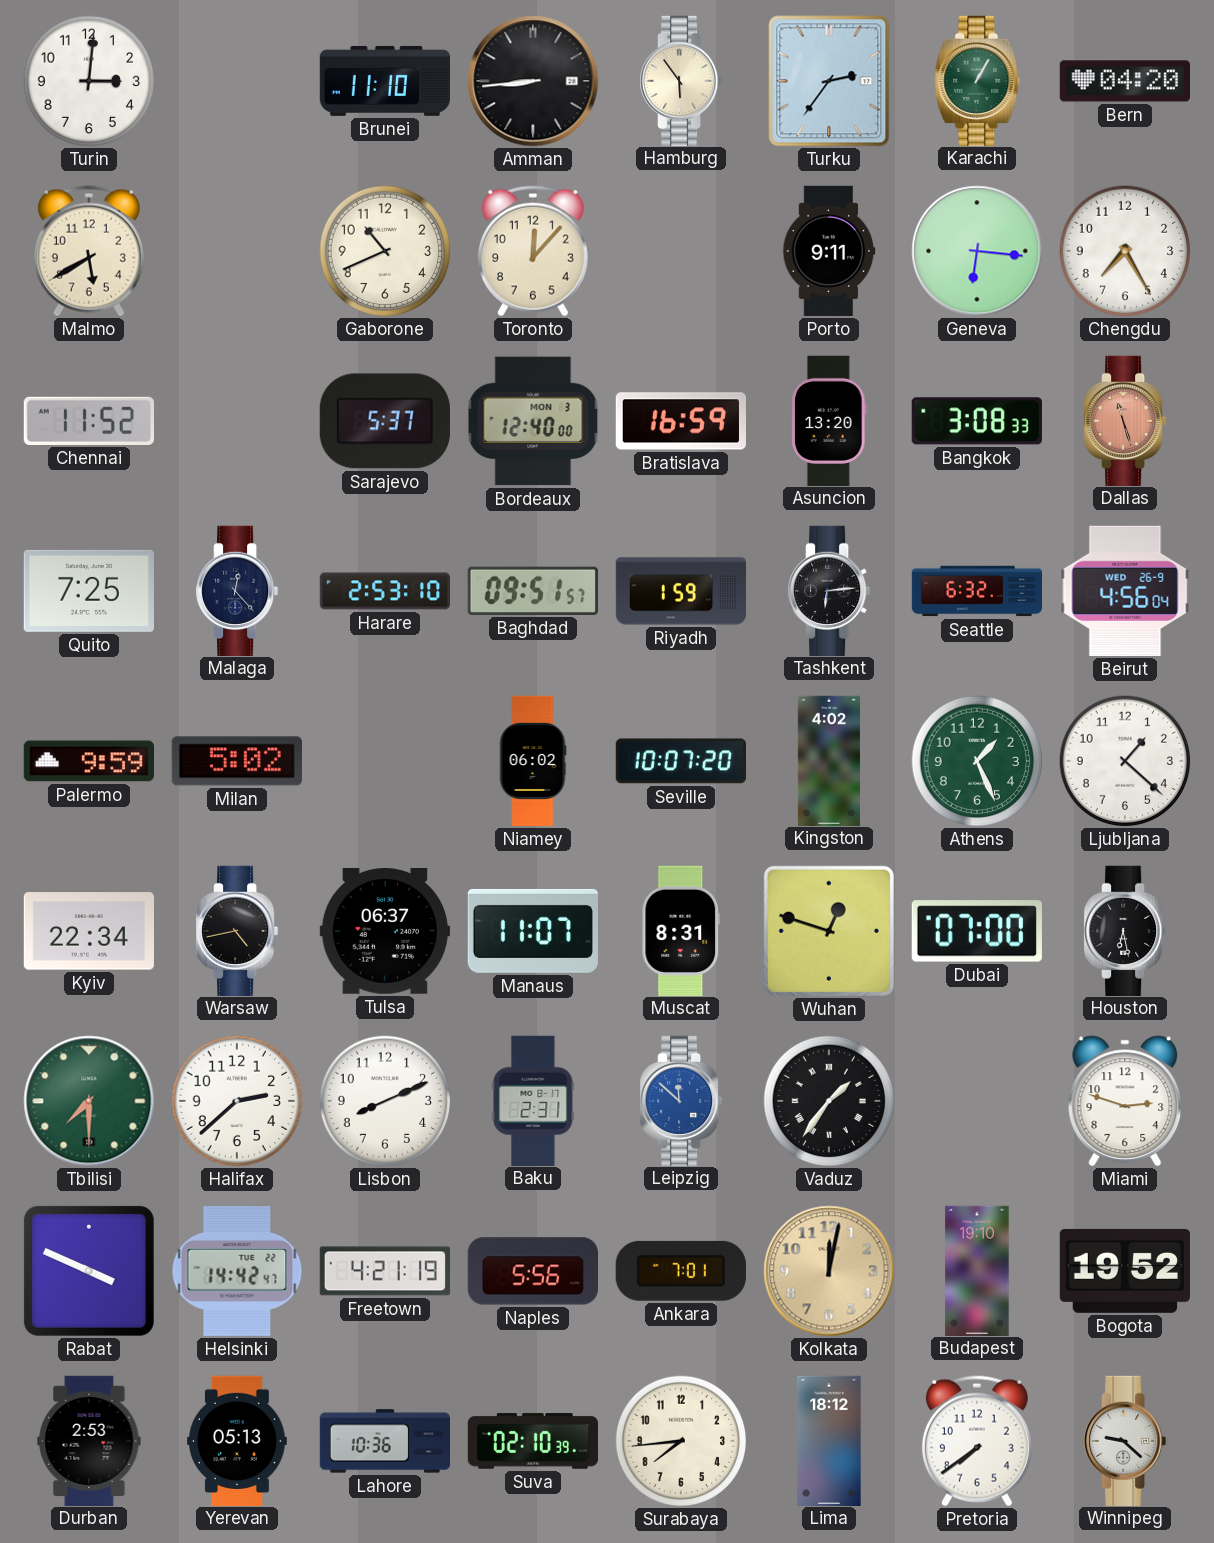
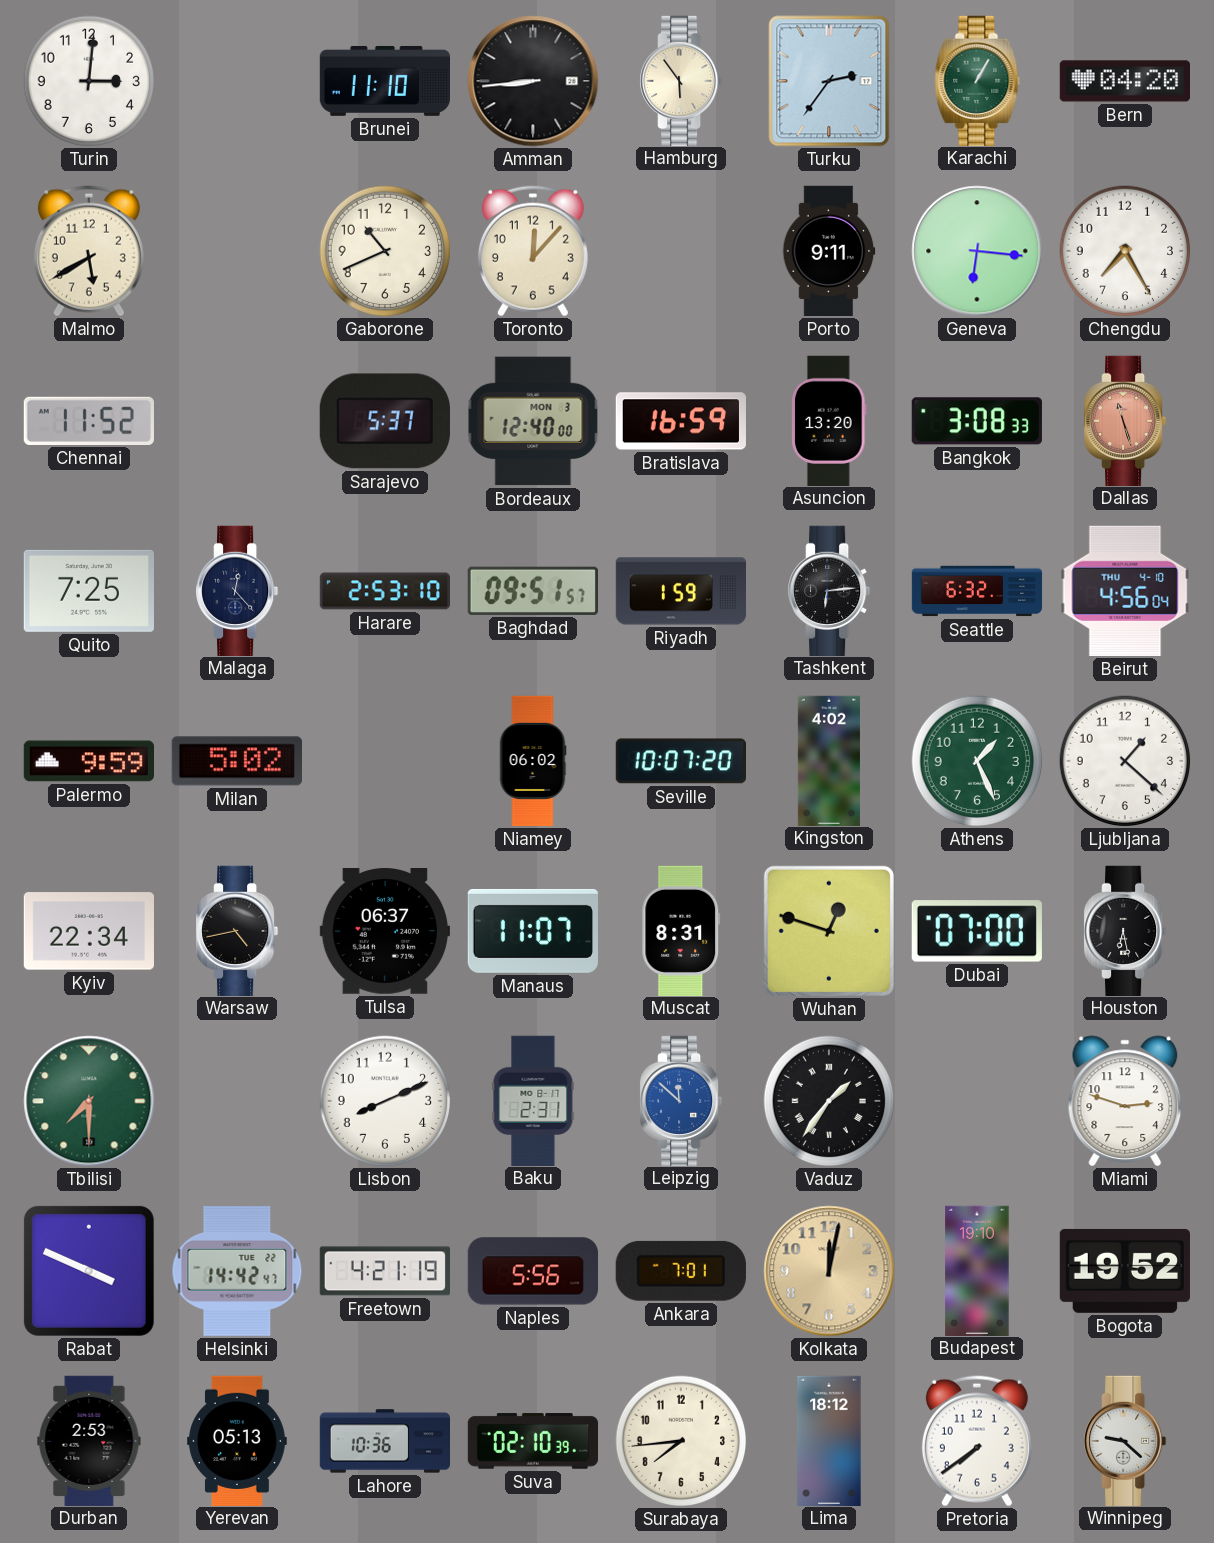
Beirut date: WED 26-9 -> THU 4-10
Halifax: 2:38 -> none
